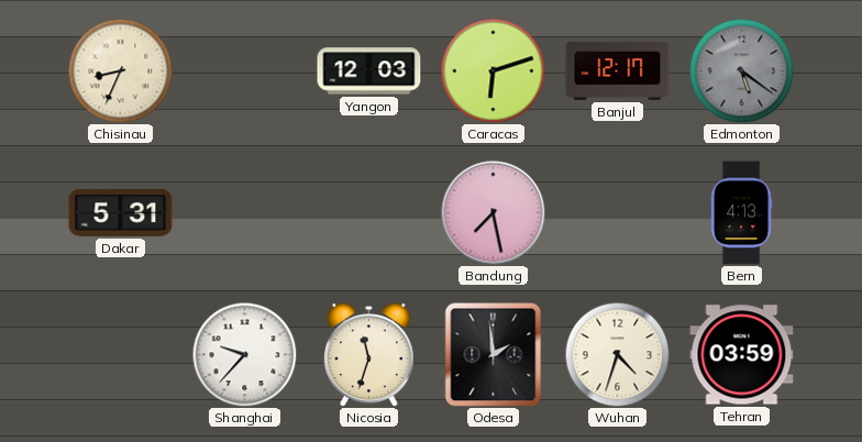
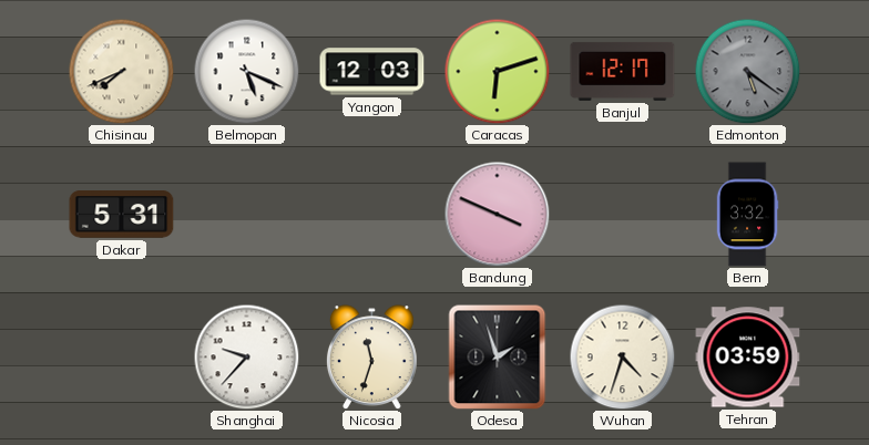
Chisinau: 8:34 -> 7:41
Belmopan: none -> 5:19
Bandung: 7:28 -> 3:49
Bern: 4:13 -> 3:32
Odesa: 1:59 -> 1:57
